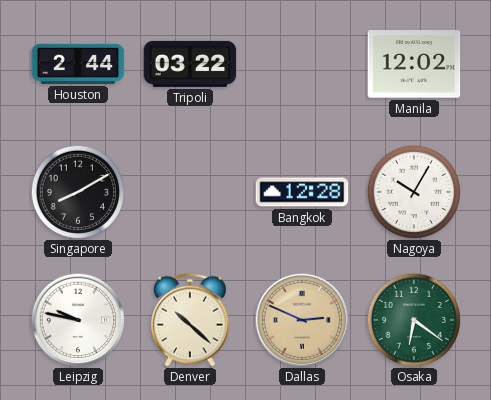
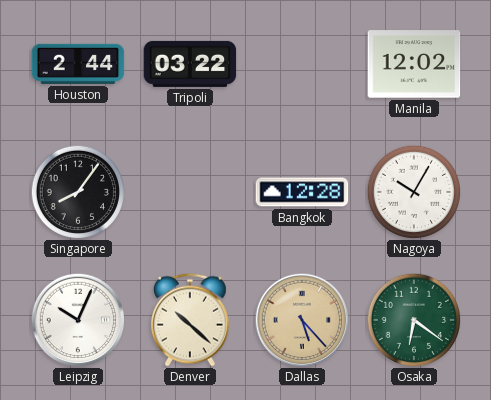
Singapore: 8:10 -> 8:06
Leipzig: 9:47 -> 10:04
Dallas: 2:49 -> 5:23
